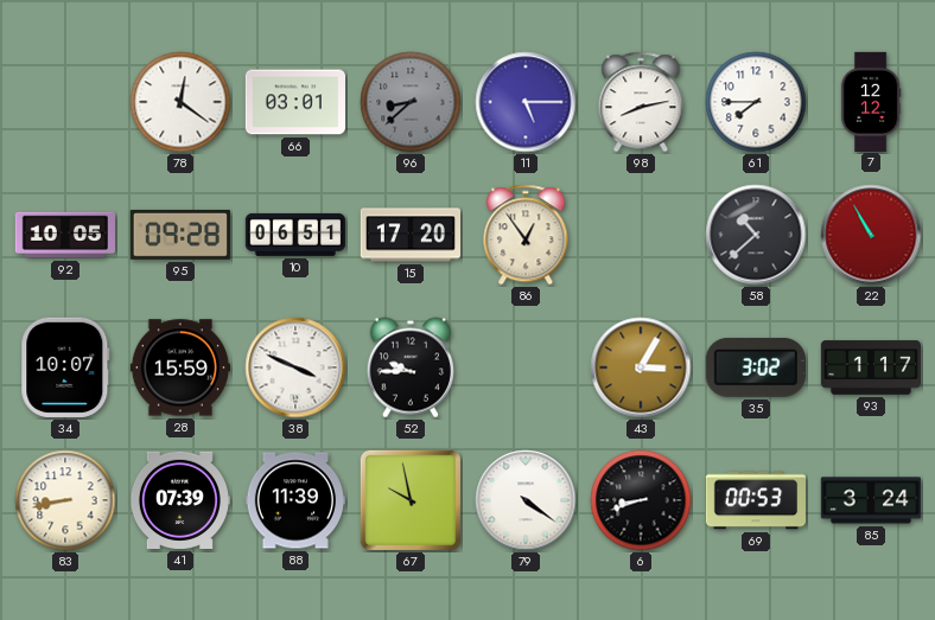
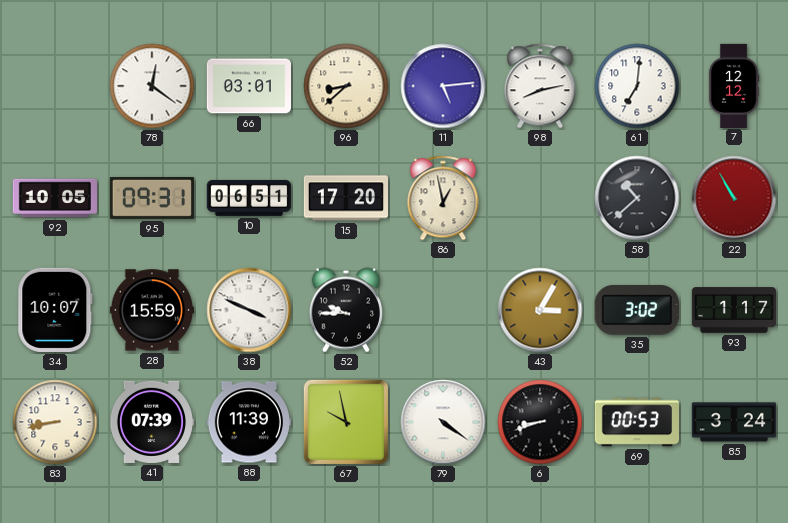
96 dial: grey -> cream
11: 5:15 -> 5:14
61: 7:45 -> 7:01
95: 09:28 -> 09:31
86: 12:54 -> 12:58
